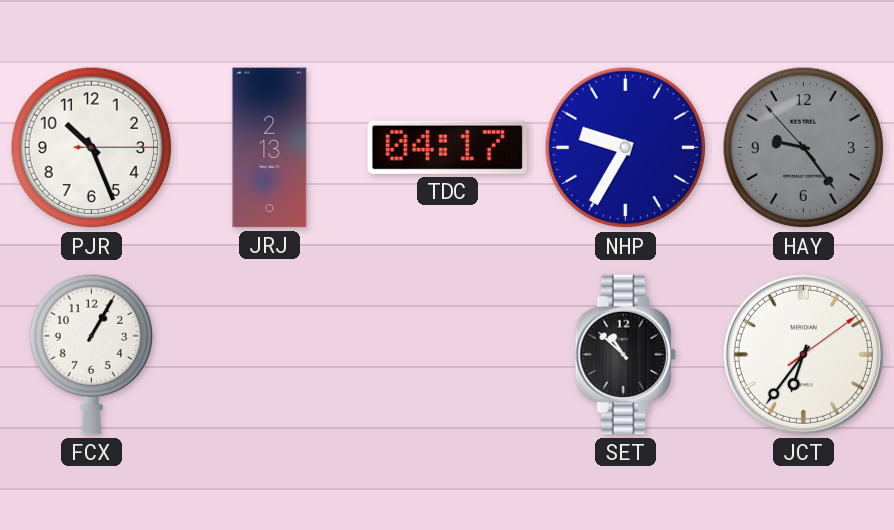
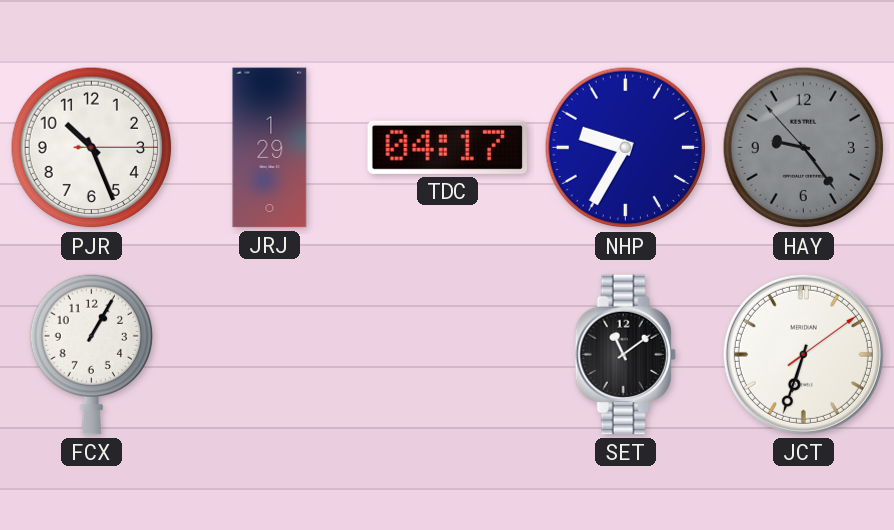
JRJ: 2:13 -> 1:29
SET: 10:52 -> 11:09
JCT: 6:36 -> 6:33
